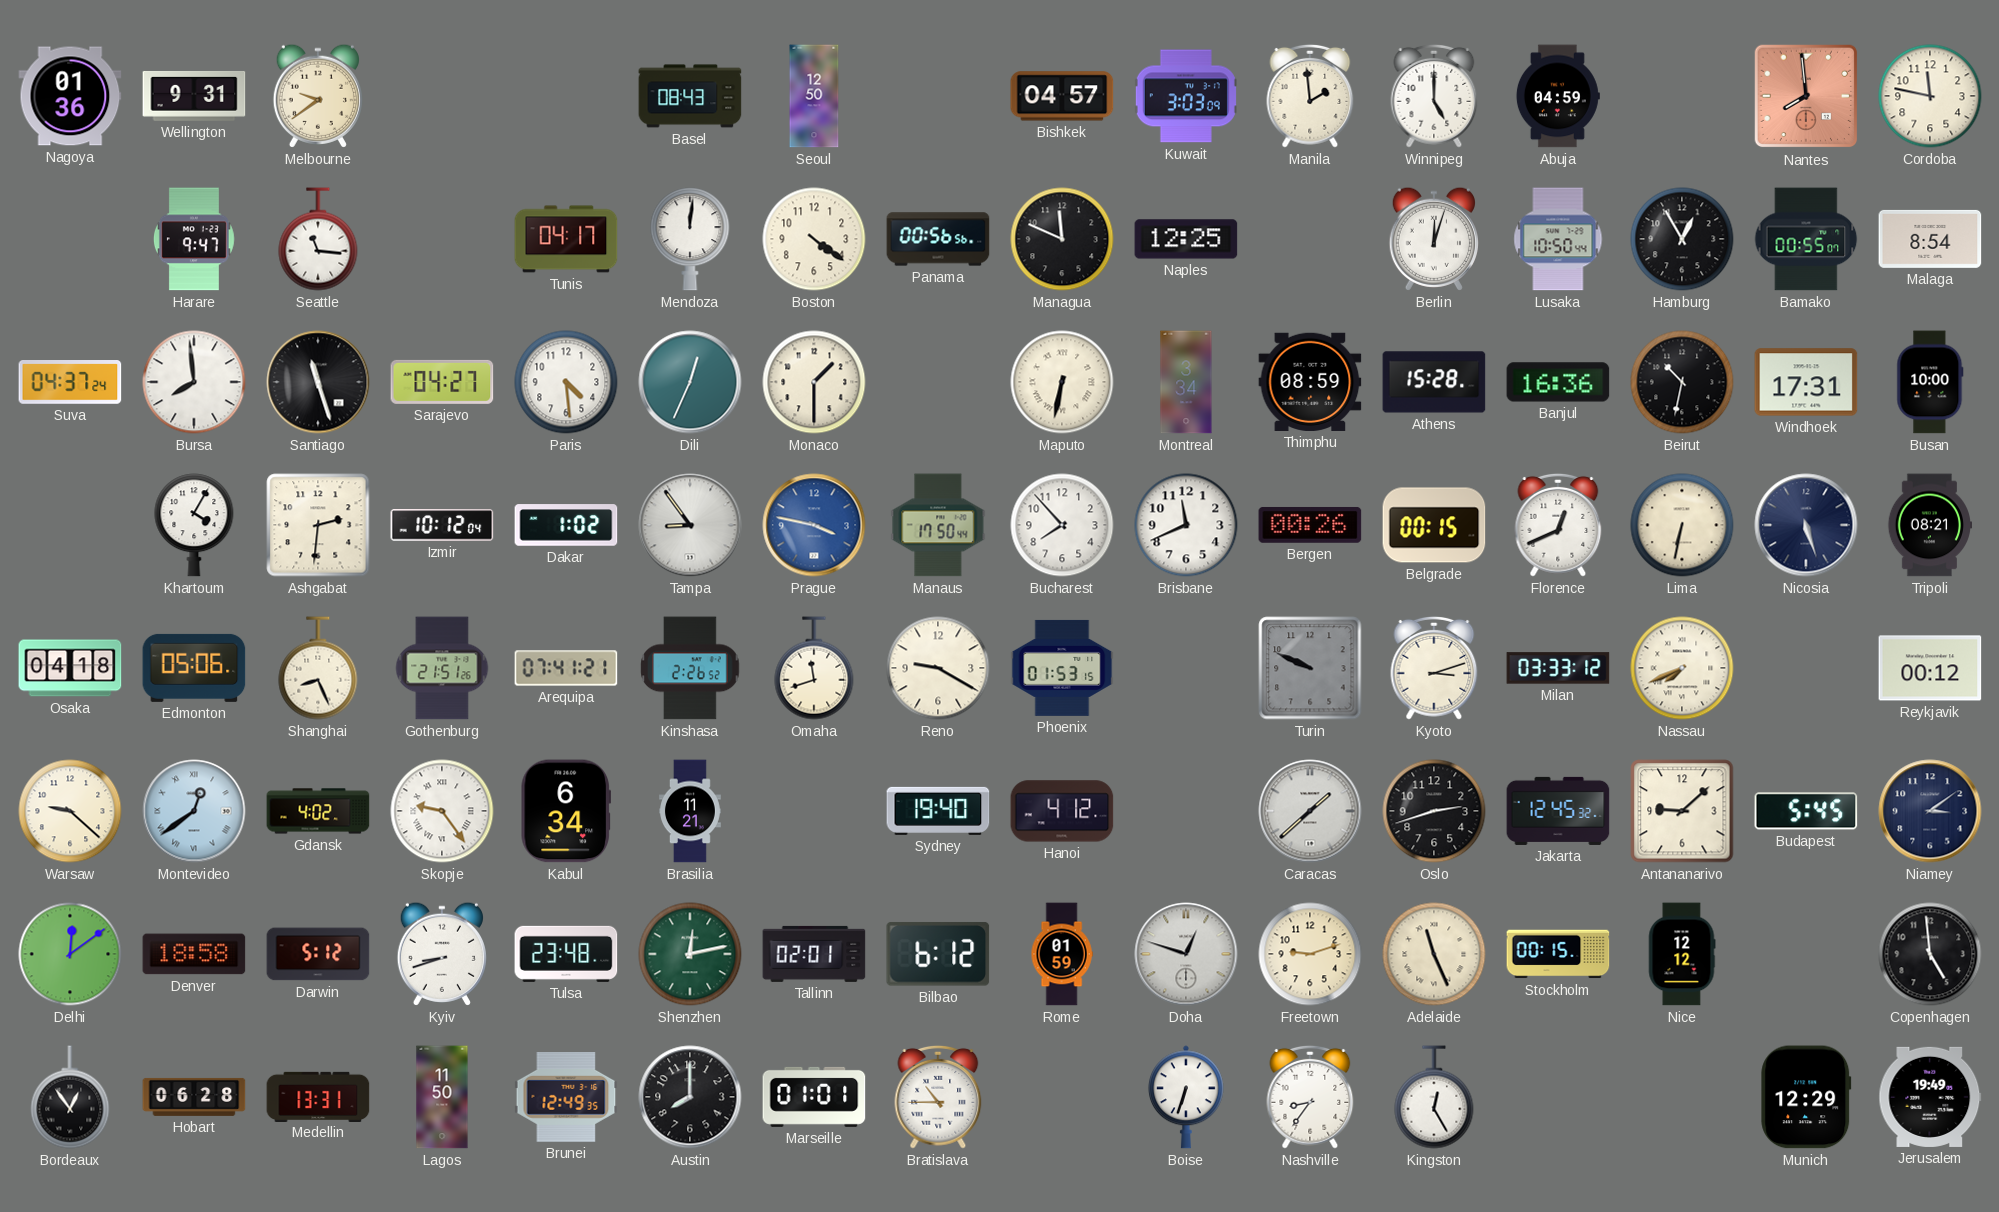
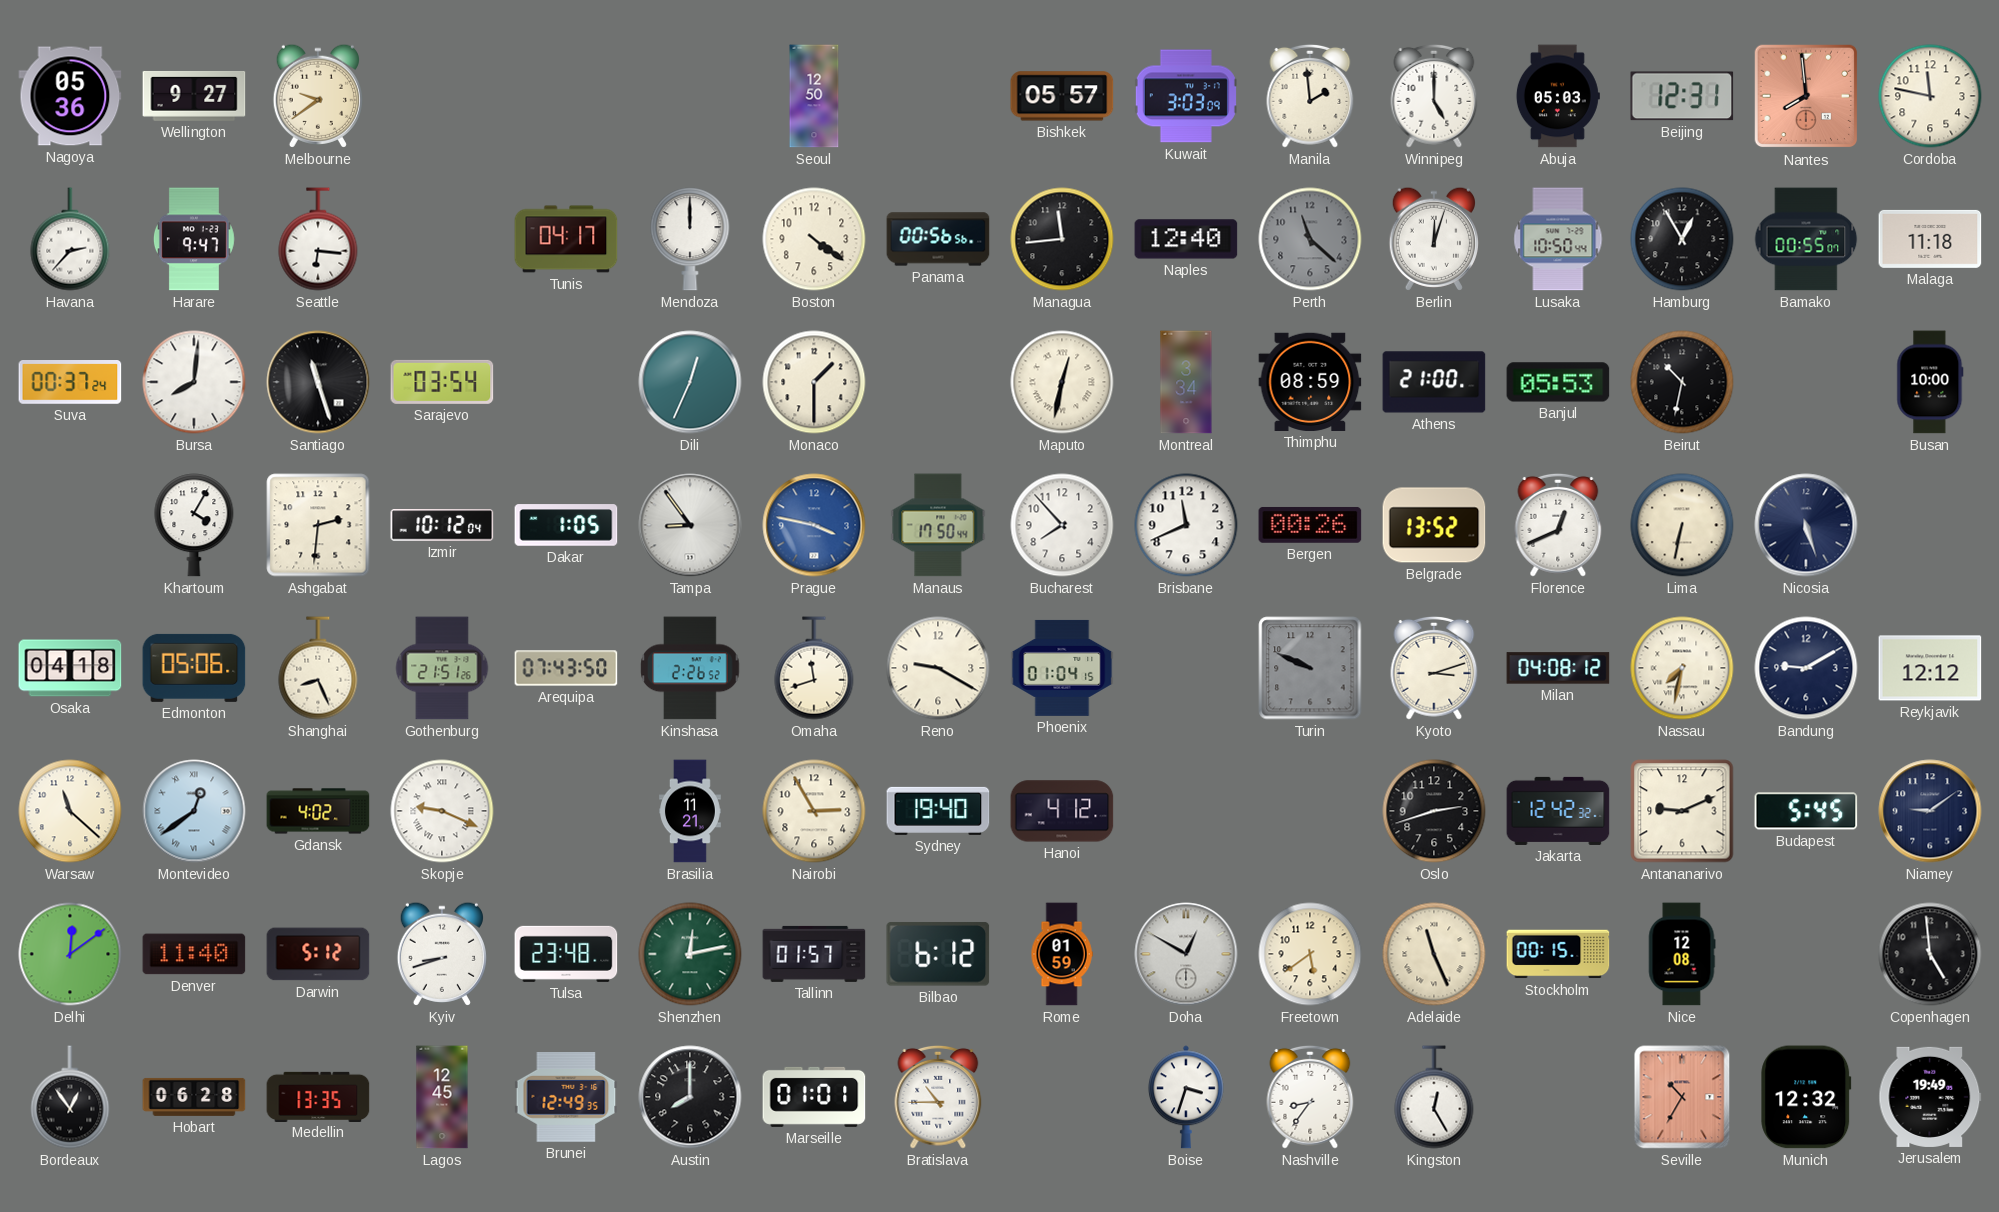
Nagoya: 01:36 -> 05:36
Wellington: 9:31 -> 9:27
Basel: 08:43 -> none
Bishkek: 04:57 -> 05:57
Abuja: 04:59 -> 05:03
Beijing: none -> 12:31
Havana: none -> 2:37
Seattle: 11:16 -> 6:16
Mendoza: 12:01 -> 12:00
Managua: 11:49 -> 11:44
Naples: 12:25 -> 12:40
Perth: none -> 11:22
Malaga: 8:54 -> 11:18
Suva: 04:37 -> 00:37
Bursa: 7:59 -> 8:01
Sarajevo: 04:27 -> 03:54
Paris: 4:29 -> none
Maputo: 6:32 -> 12:32
Athens: 15:28 -> 21:00
Banjul: 16:36 -> 05:53
Windhoek: 17:31 -> none
Dakar: 1:02 -> 1:05
Belgrade: 00:15 -> 13:52
Tripoli: 08:21 -> none
Arequipa: 07:41 -> 07:43
Phoenix: 01:53 -> 01:04
Milan: 03:33 -> 04:08
Nassau: 7:41 -> 7:32
Bandung: none -> 9:10
Reykjavik: 00:12 -> 12:12
Warsaw: 9:22 -> 11:22
Skopje: 9:24 -> 9:19
Kabul: 6:34 -> none
Nairobi: none -> 2:55
Caracas: 1:38 -> none
Jakarta: 12:45 -> 12:42
Antananarivo: 9:08 -> 9:11
Niamey: 3:09 -> 9:09
Denver: 18:58 -> 11:40
Tallinn: 02:01 -> 01:57
Doha: 12:48 -> 12:50
Freetown: 9:12 -> 5:39
Nice: 12:12 -> 12:08
Medellin: 13:31 -> 13:35
Lagos: 11:50 -> 12:45
Boise: 6:33 -> 3:33
Seville: none -> 10:35
Munich: 12:29 -> 12:32
